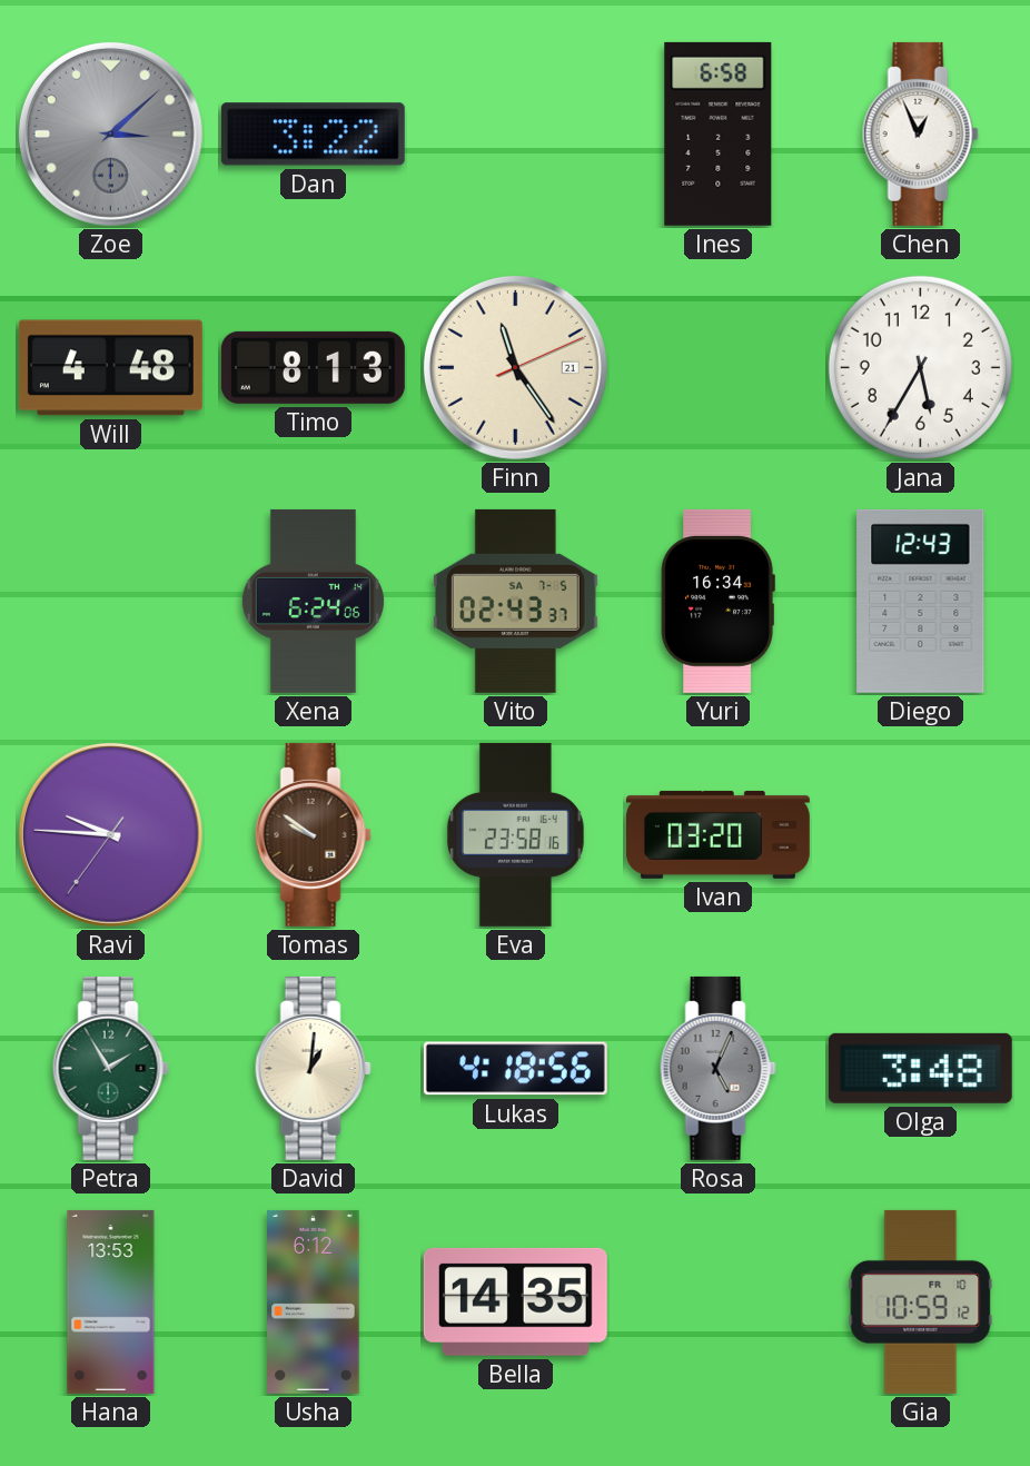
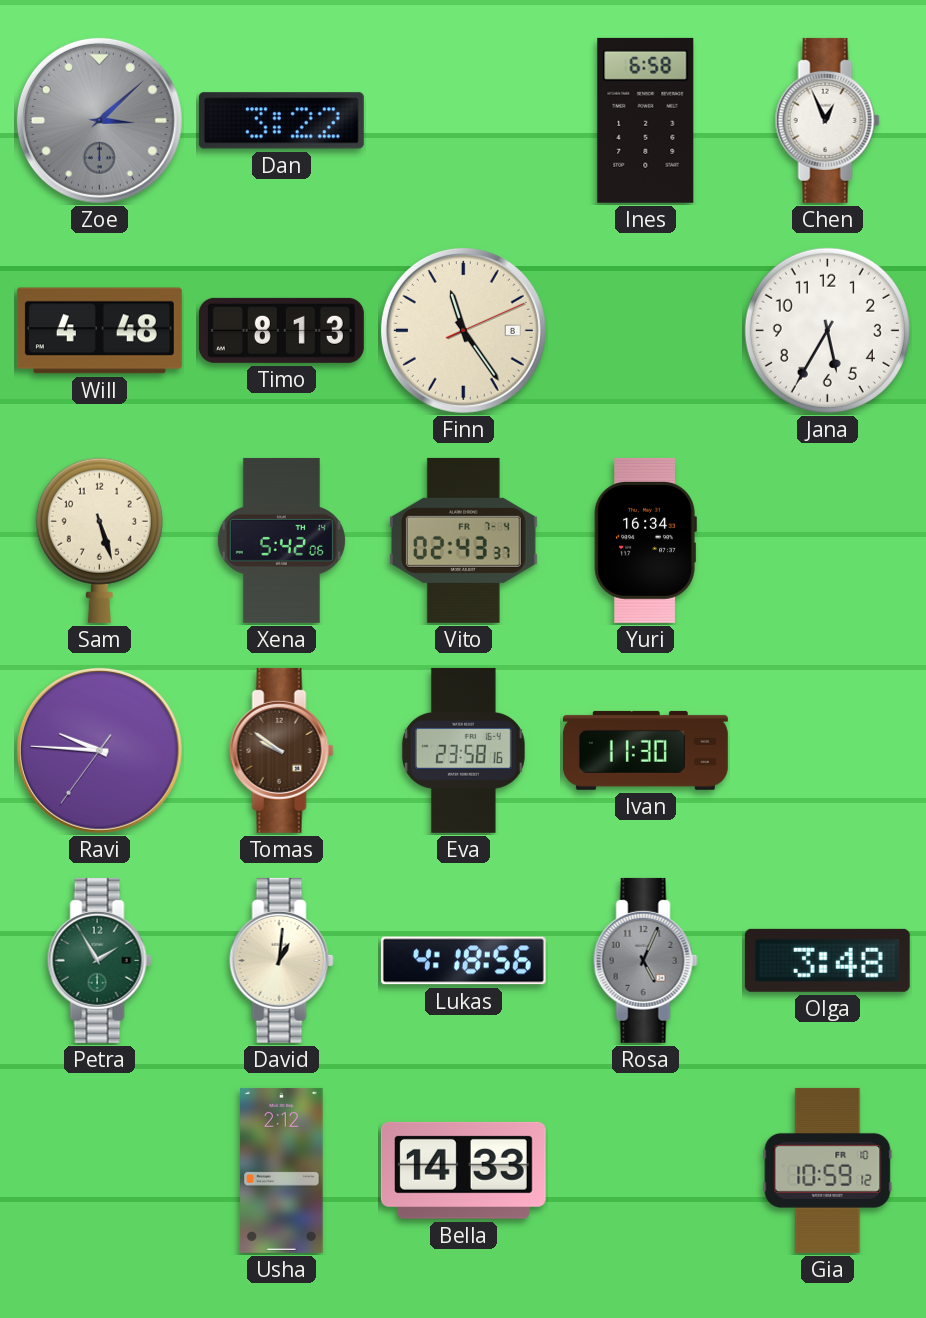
Finn date: 21 -> 8
Sam: none -> 5:27
Xena: 6:24 -> 5:42
Vito date: SA 7-5 -> FR 7-4
Diego: 12:43 -> none
Ivan: 03:20 -> 11:30
Hana: 13:53 -> none
Usha: 6:12 -> 2:12
Bella: 14:35 -> 14:33
